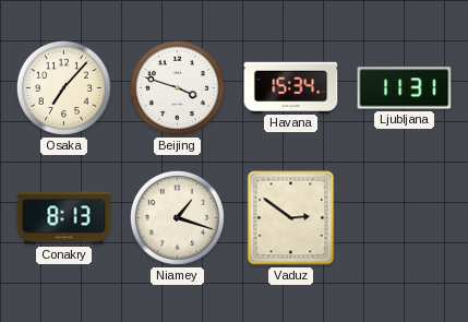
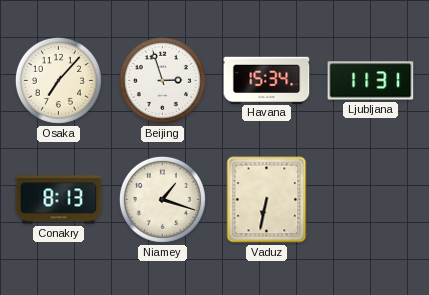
Beijing: 3:48 -> 2:57
Vaduz: 2:51 -> 6:32
